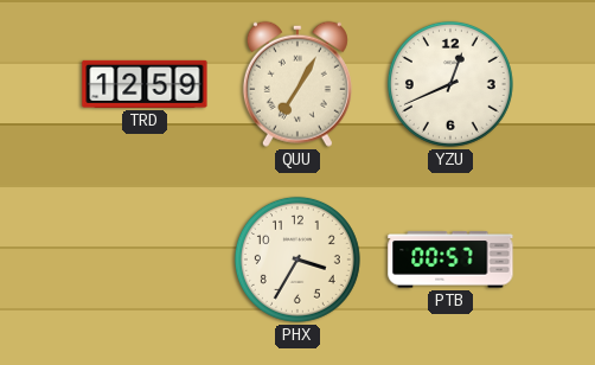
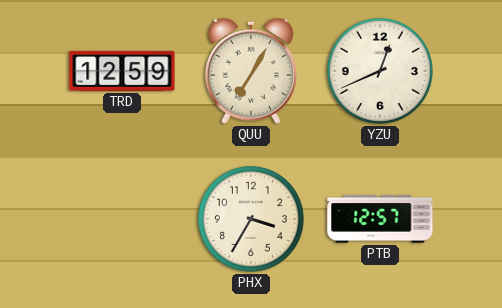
PTB: 00:57 -> 12:57
